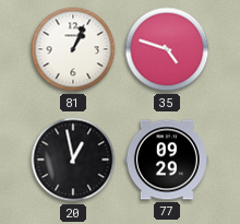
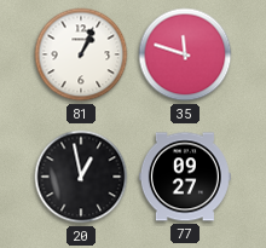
35: 4:48 -> 11:48
77: 09:29 -> 09:27
